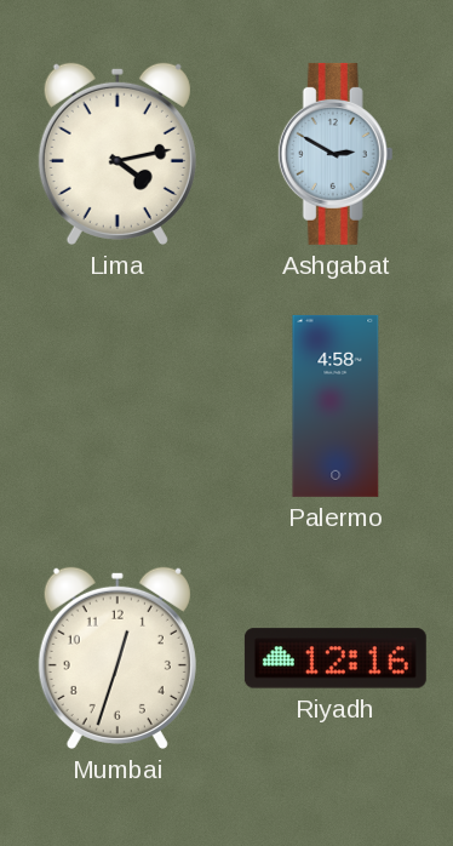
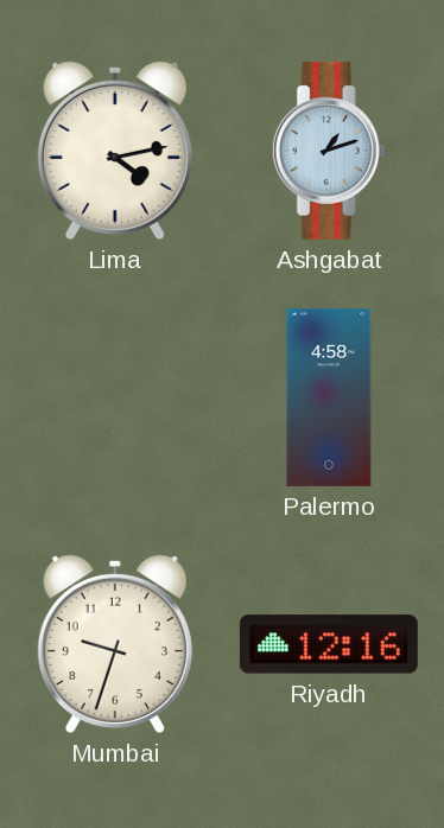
Ashgabat: 2:50 -> 1:12
Mumbai: 12:33 -> 9:33
